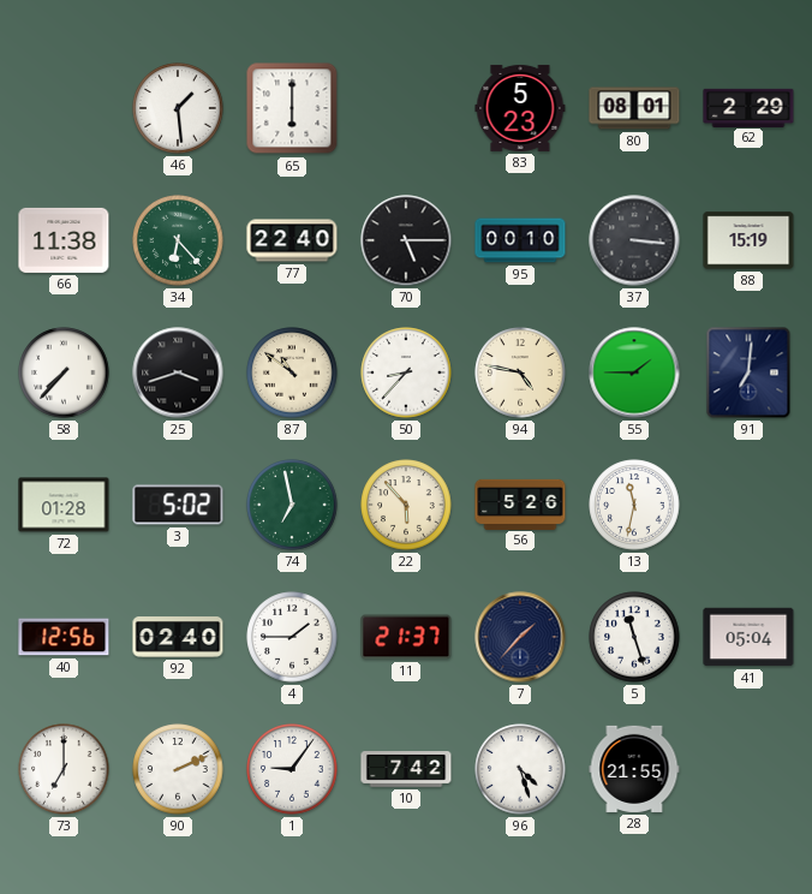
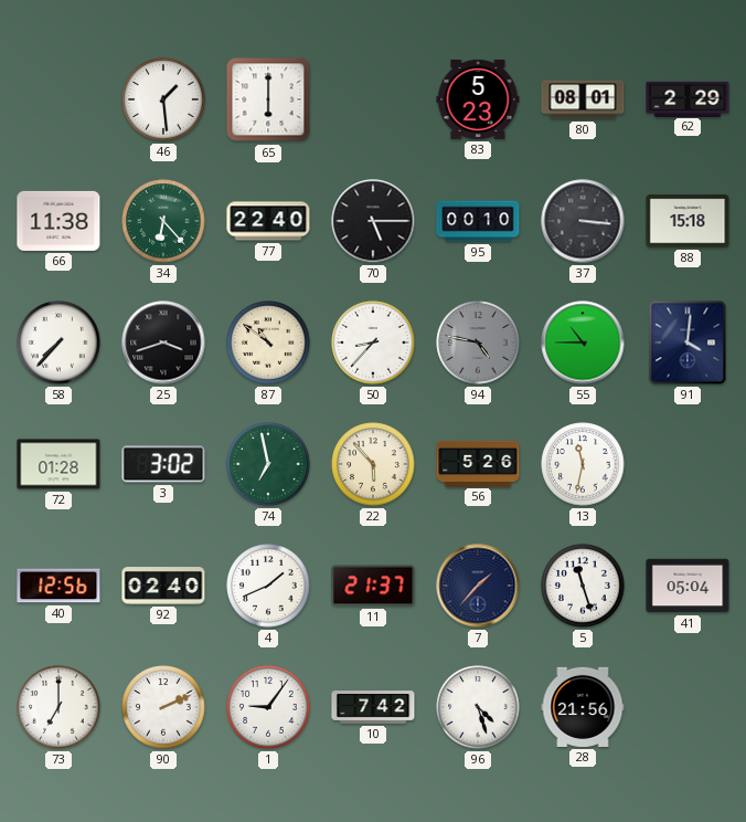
88: 15:19 -> 15:18
94 dial: cream -> grey
55: 1:45 -> 10:45
91: 7:01 -> 4:01
3: 5:02 -> 3:02
4: 1:45 -> 1:41
28: 21:55 -> 21:56
